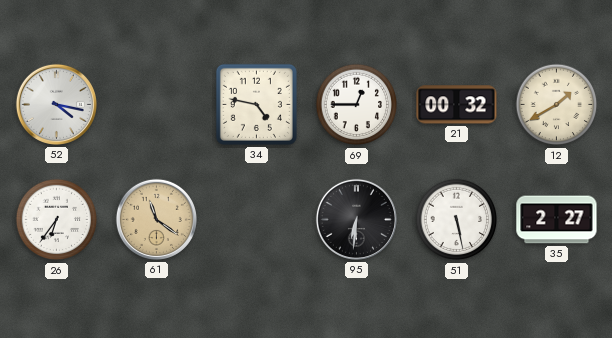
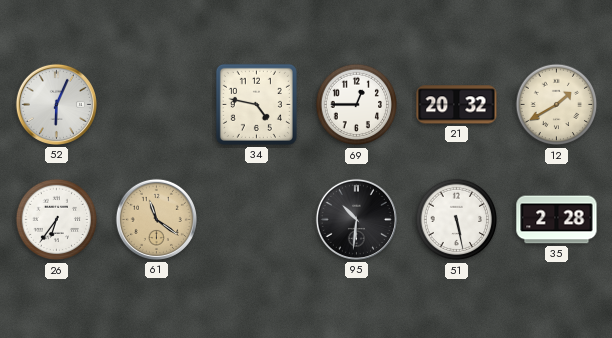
52: 4:17 -> 6:04
21: 00:32 -> 20:32
95: 6:31 -> 10:31
35: 2:27 -> 2:28
